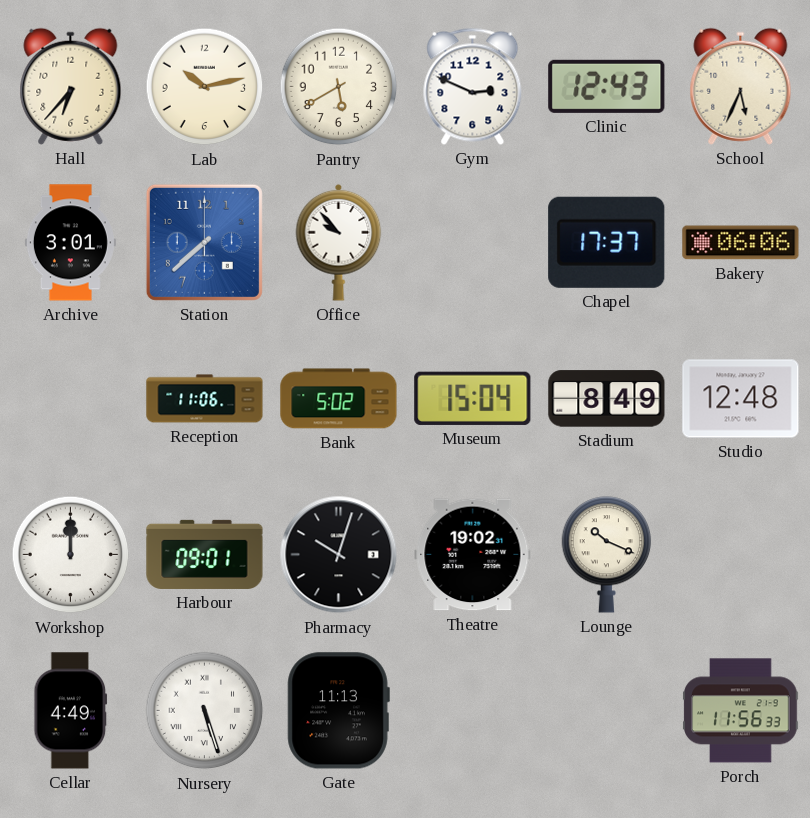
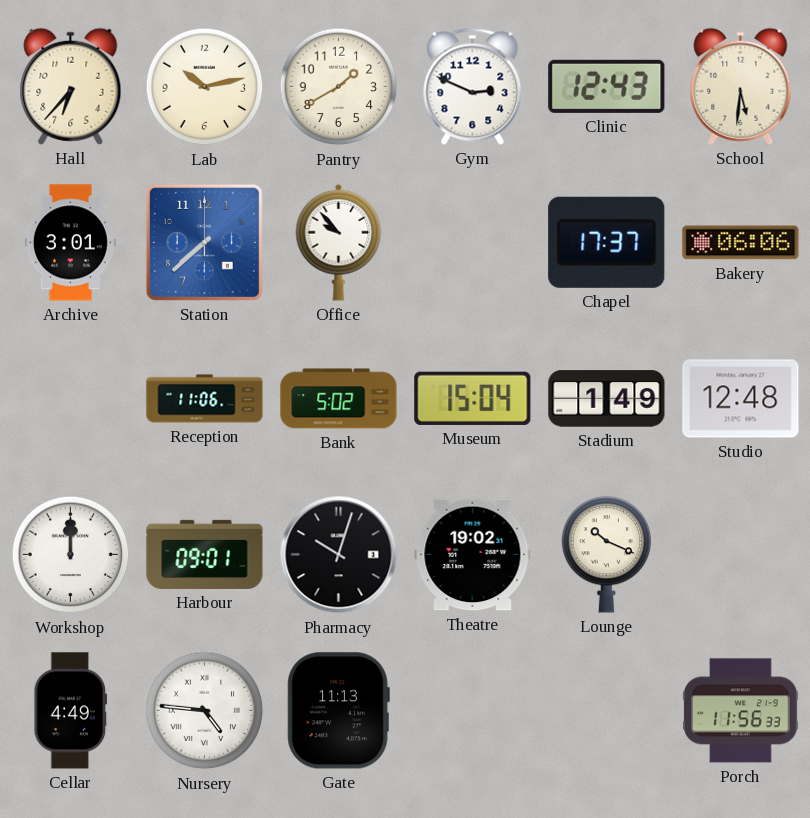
Pantry: 5:40 -> 1:40
School: 5:34 -> 5:31
Stadium: 8:49 -> 1:49
Nursery: 5:27 -> 4:46
